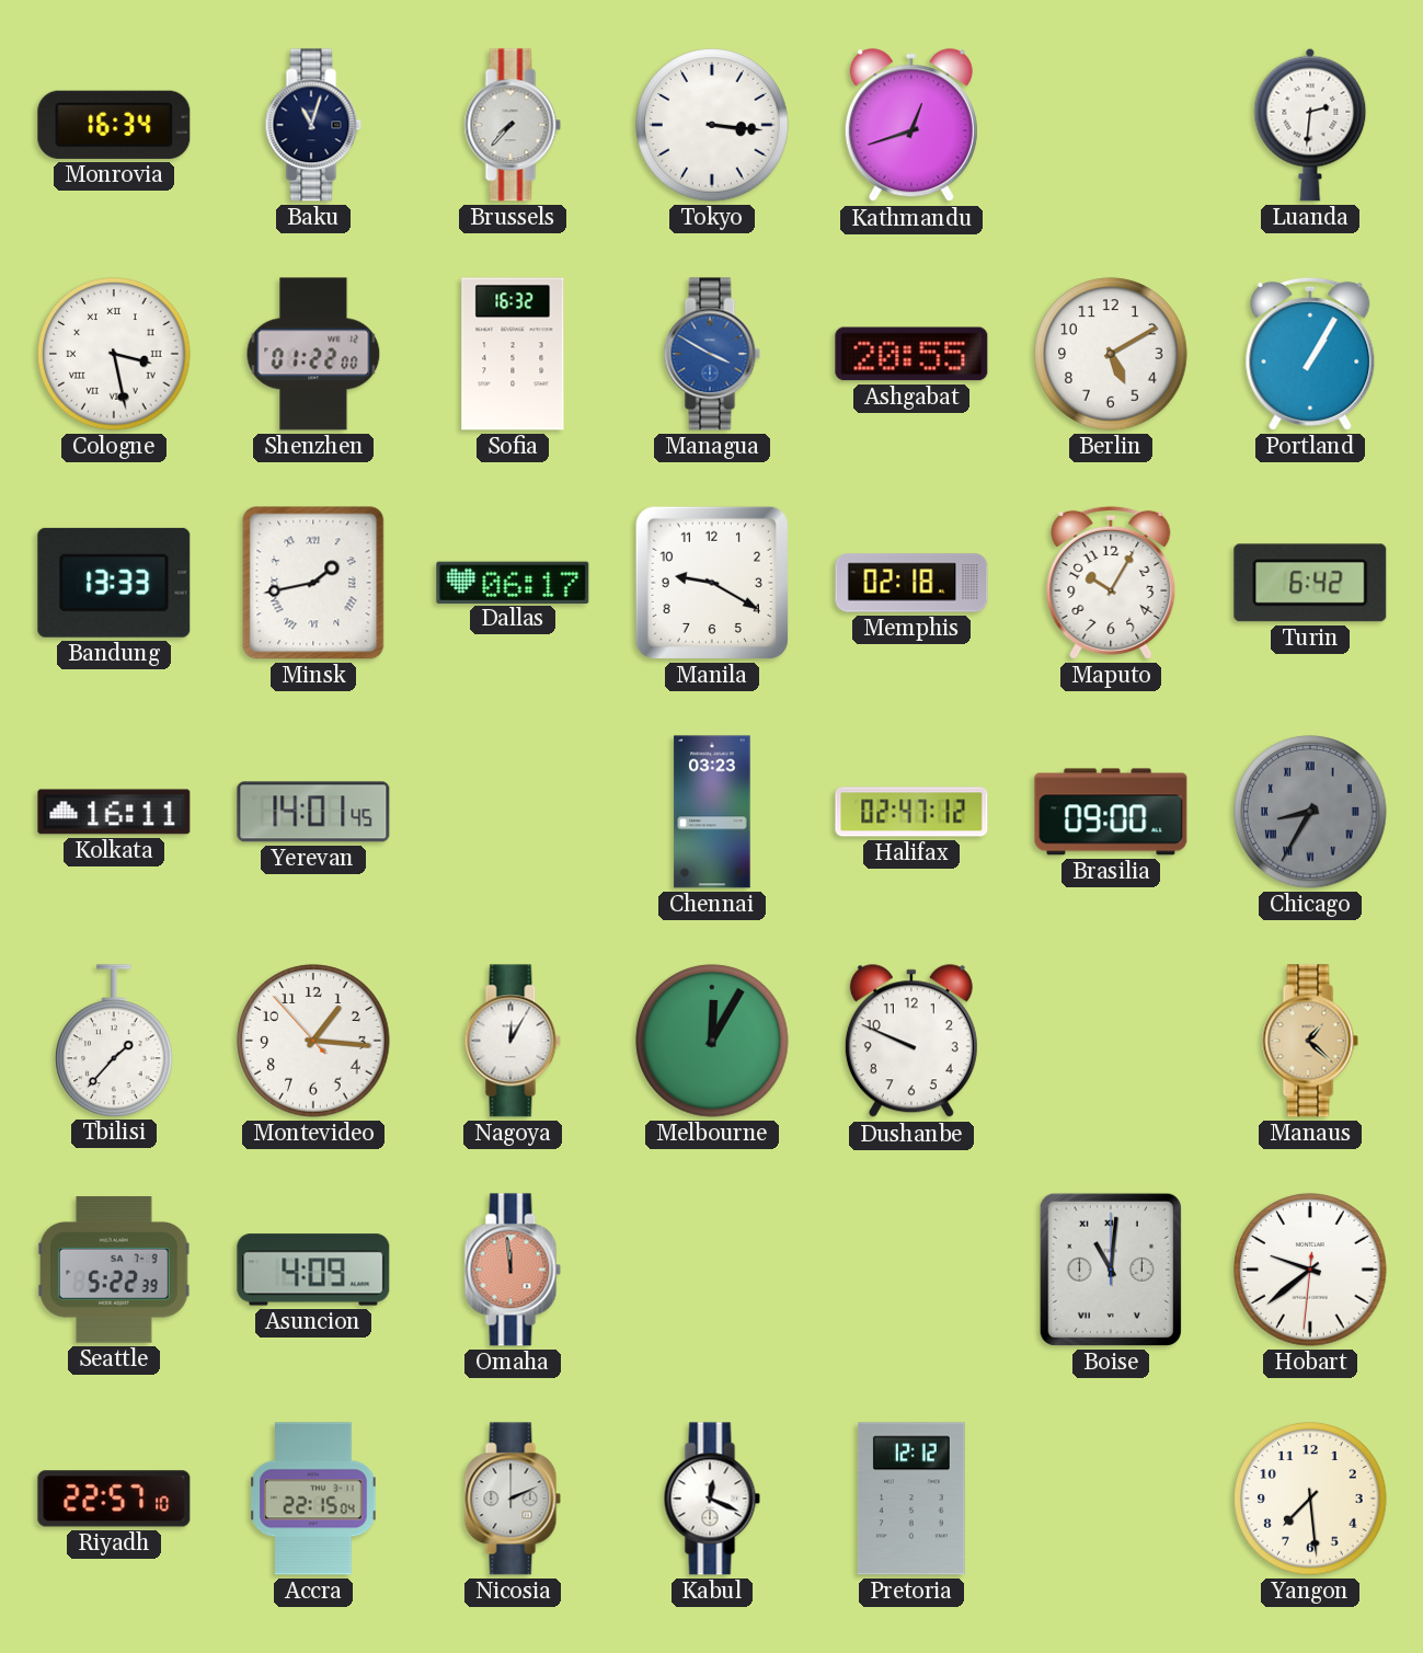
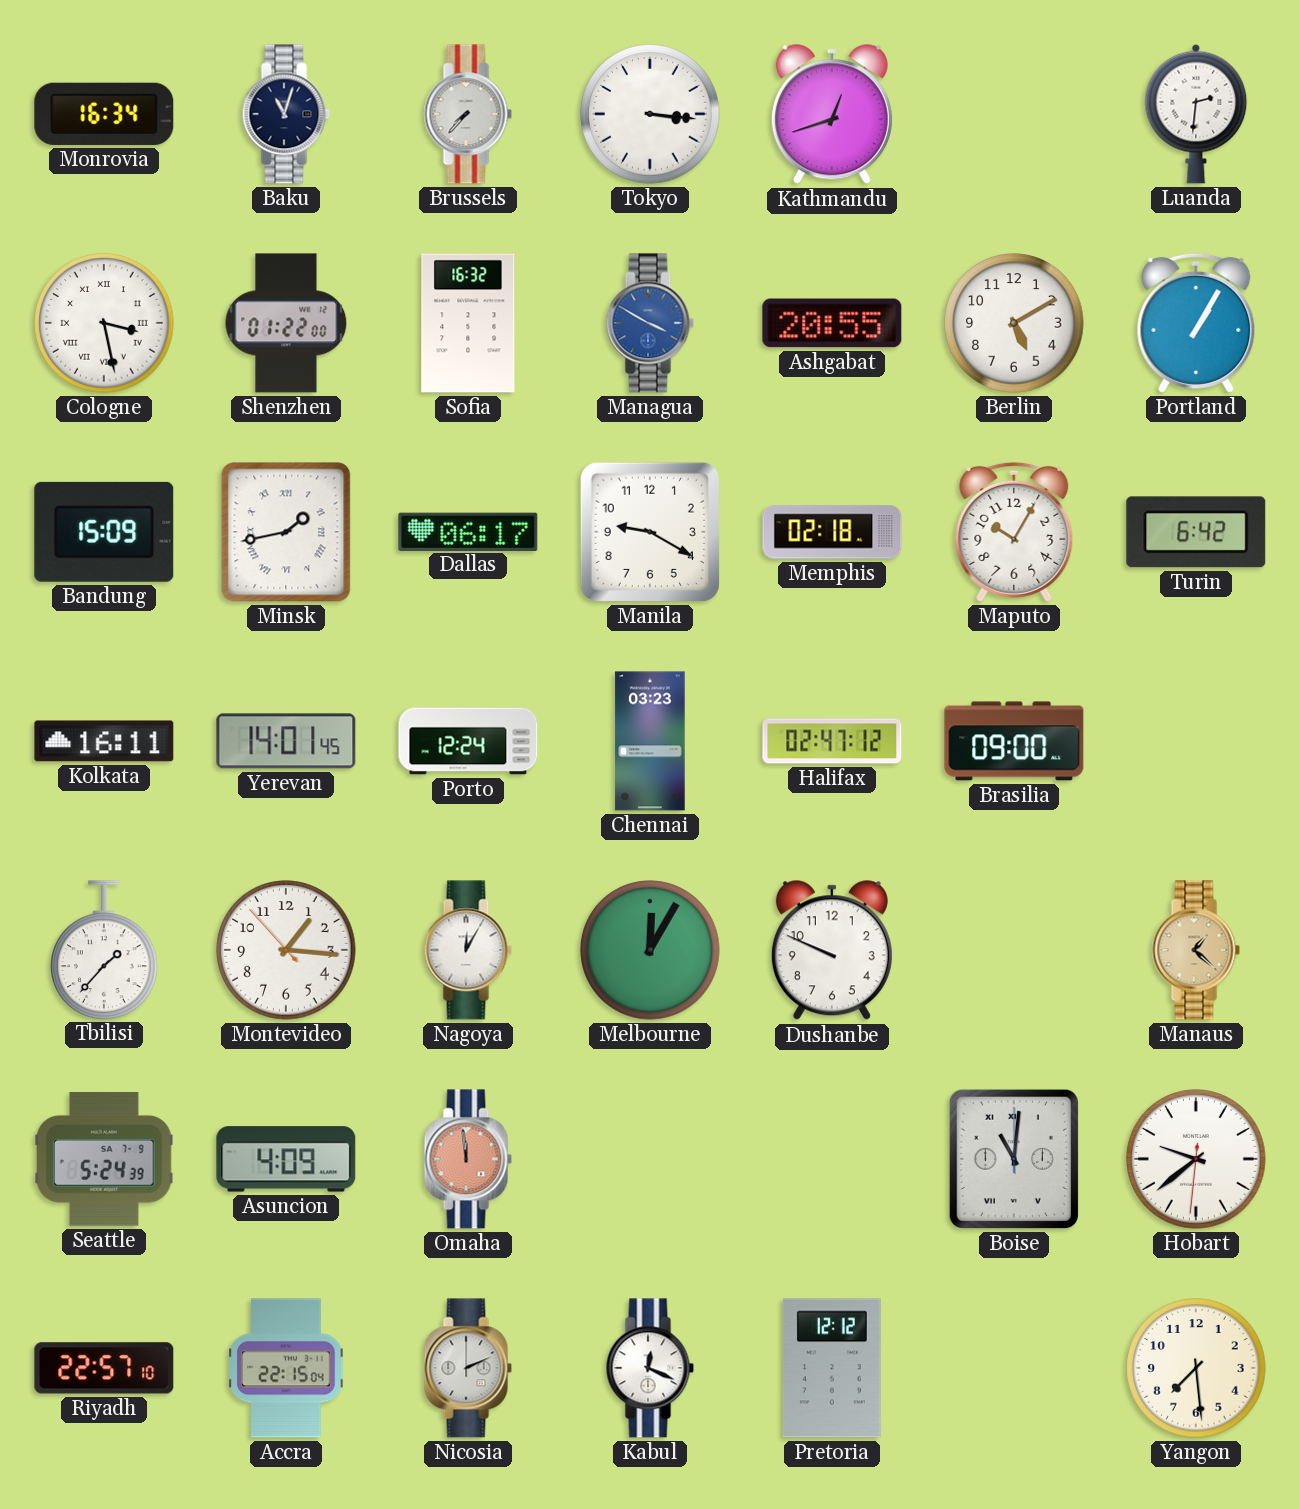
Bandung: 13:33 -> 15:09
Porto: none -> 12:24
Chicago: 8:35 -> none
Seattle: 5:22 -> 5:24
